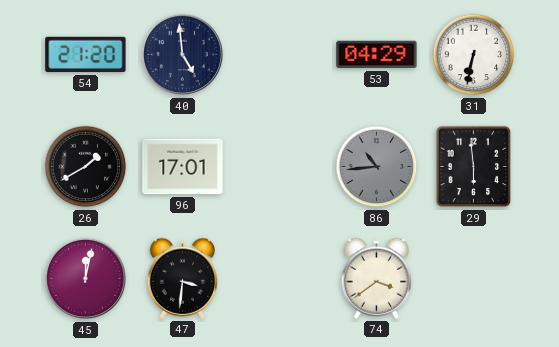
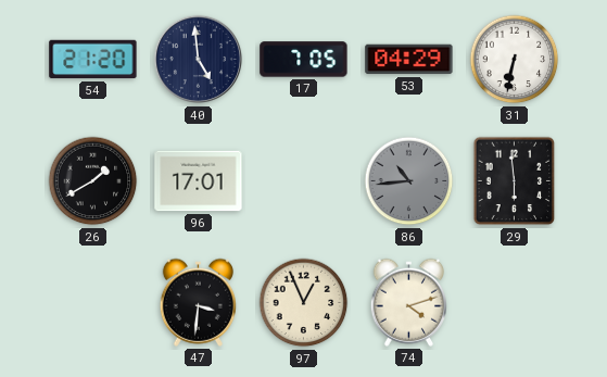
17: none -> 7:05
45: 12:02 -> none
97: none -> 12:56
74: 3:39 -> 4:12
